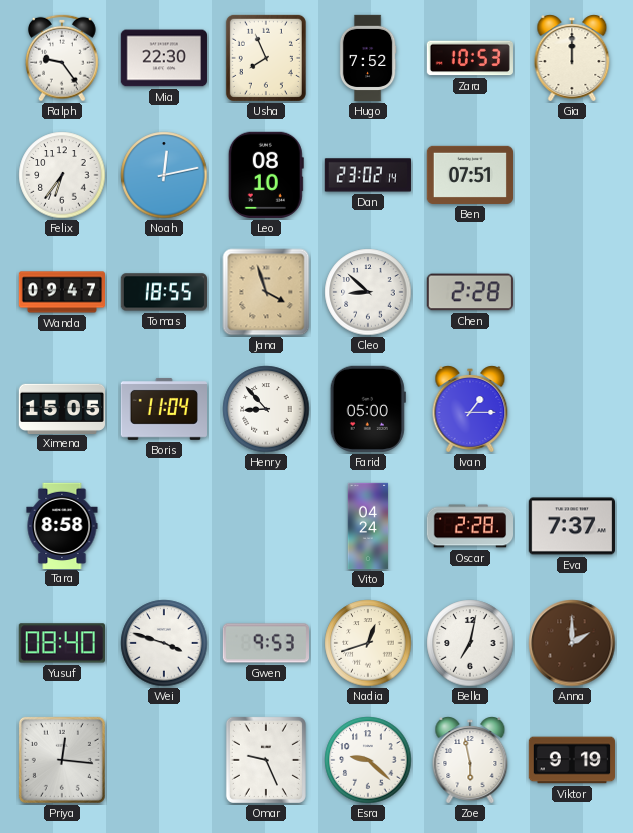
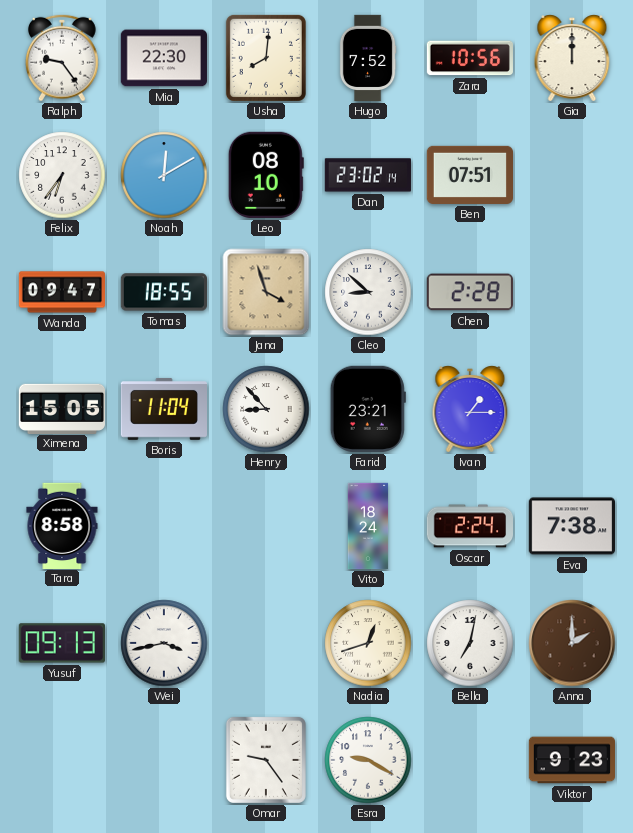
Usha: 7:56 -> 8:01
Zara: 10:53 -> 10:56
Noah: 12:13 -> 12:10
Farid: 05:00 -> 23:21
Vito: 04:24 -> 18:24
Oscar: 2:28 -> 2:24
Eva: 7:37 -> 7:38
Yusuf: 08:40 -> 09:13
Wei: 3:48 -> 3:43
Gwen: 9:53 -> none
Priya: 12:16 -> none
Omar: 9:26 -> 9:24
Esra: 9:22 -> 9:20
Zoe: 5:58 -> none
Viktor: 9:19 -> 9:23
